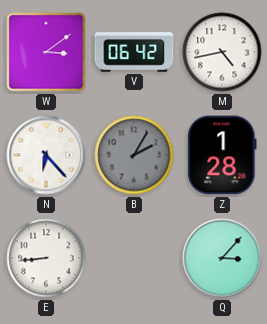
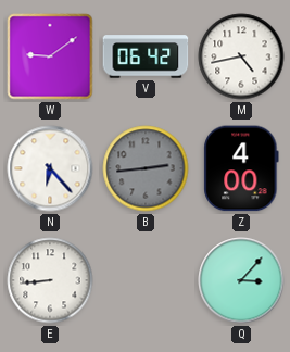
W: 3:09 -> 9:09
B: 2:05 -> 2:44
Z: 1:28 -> 4:00
